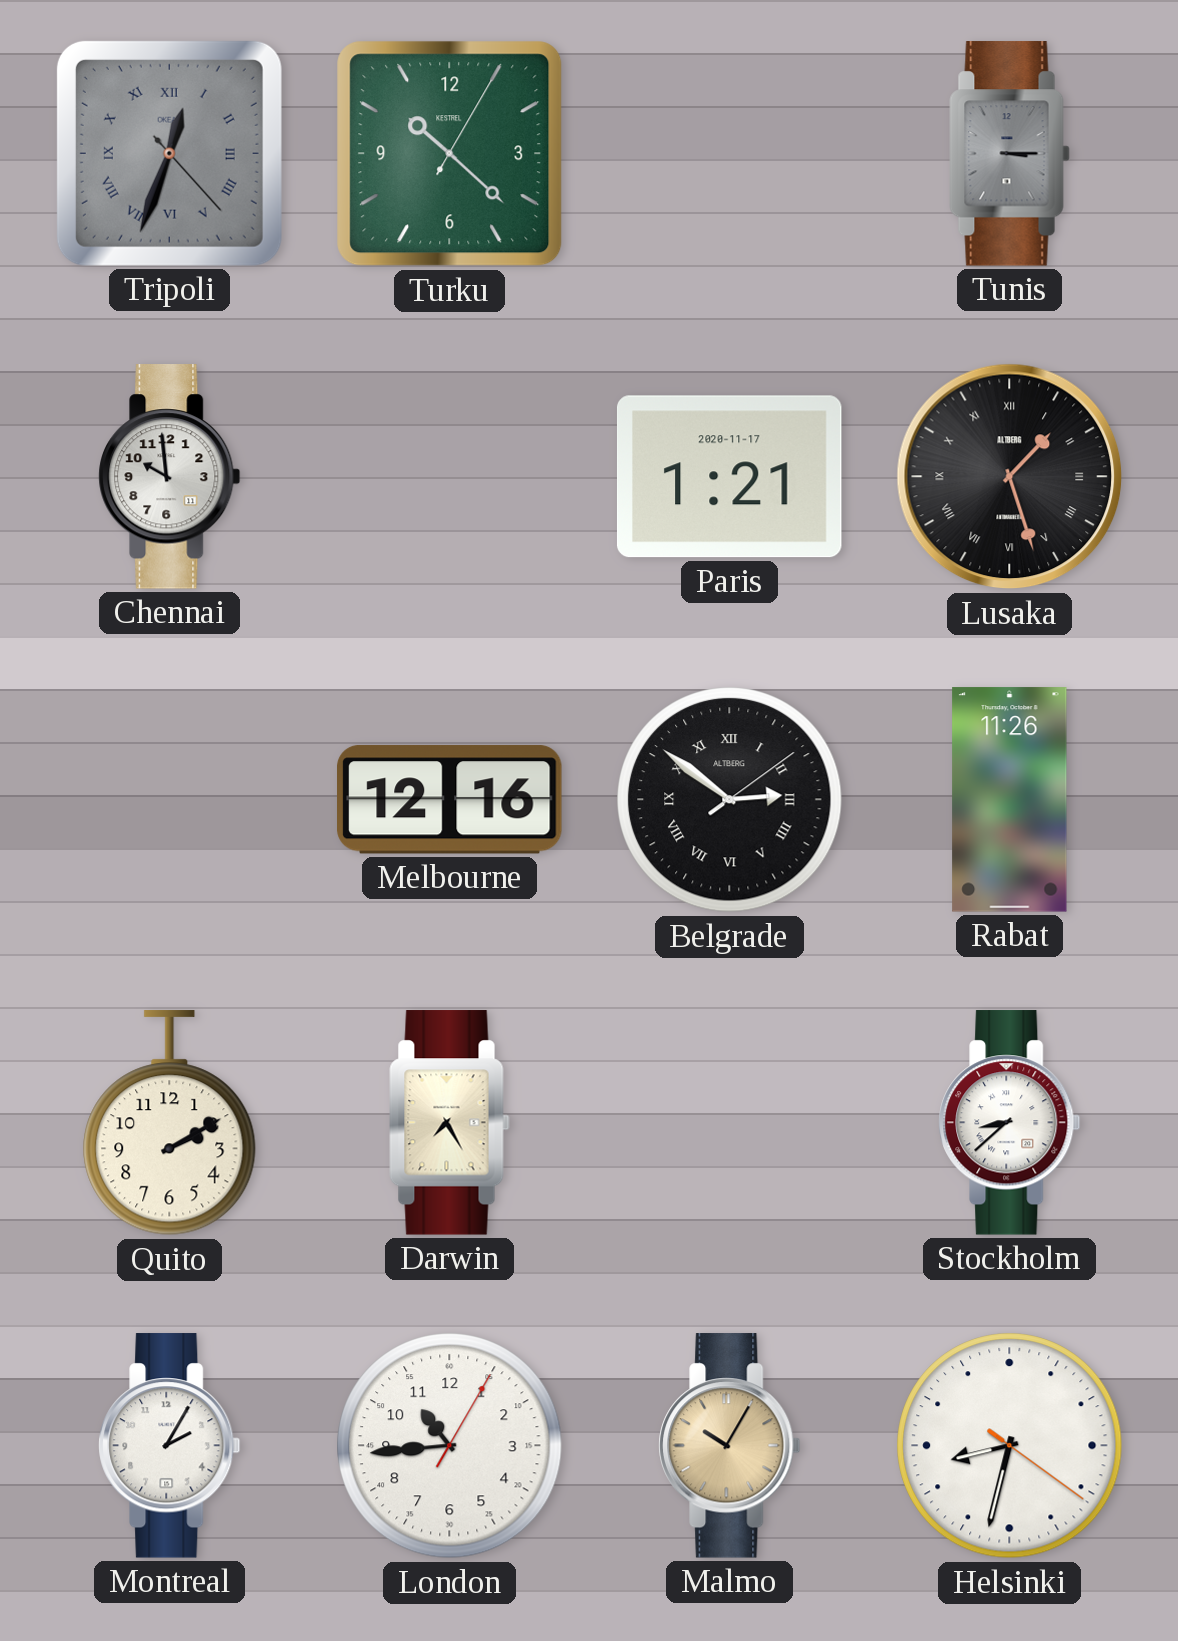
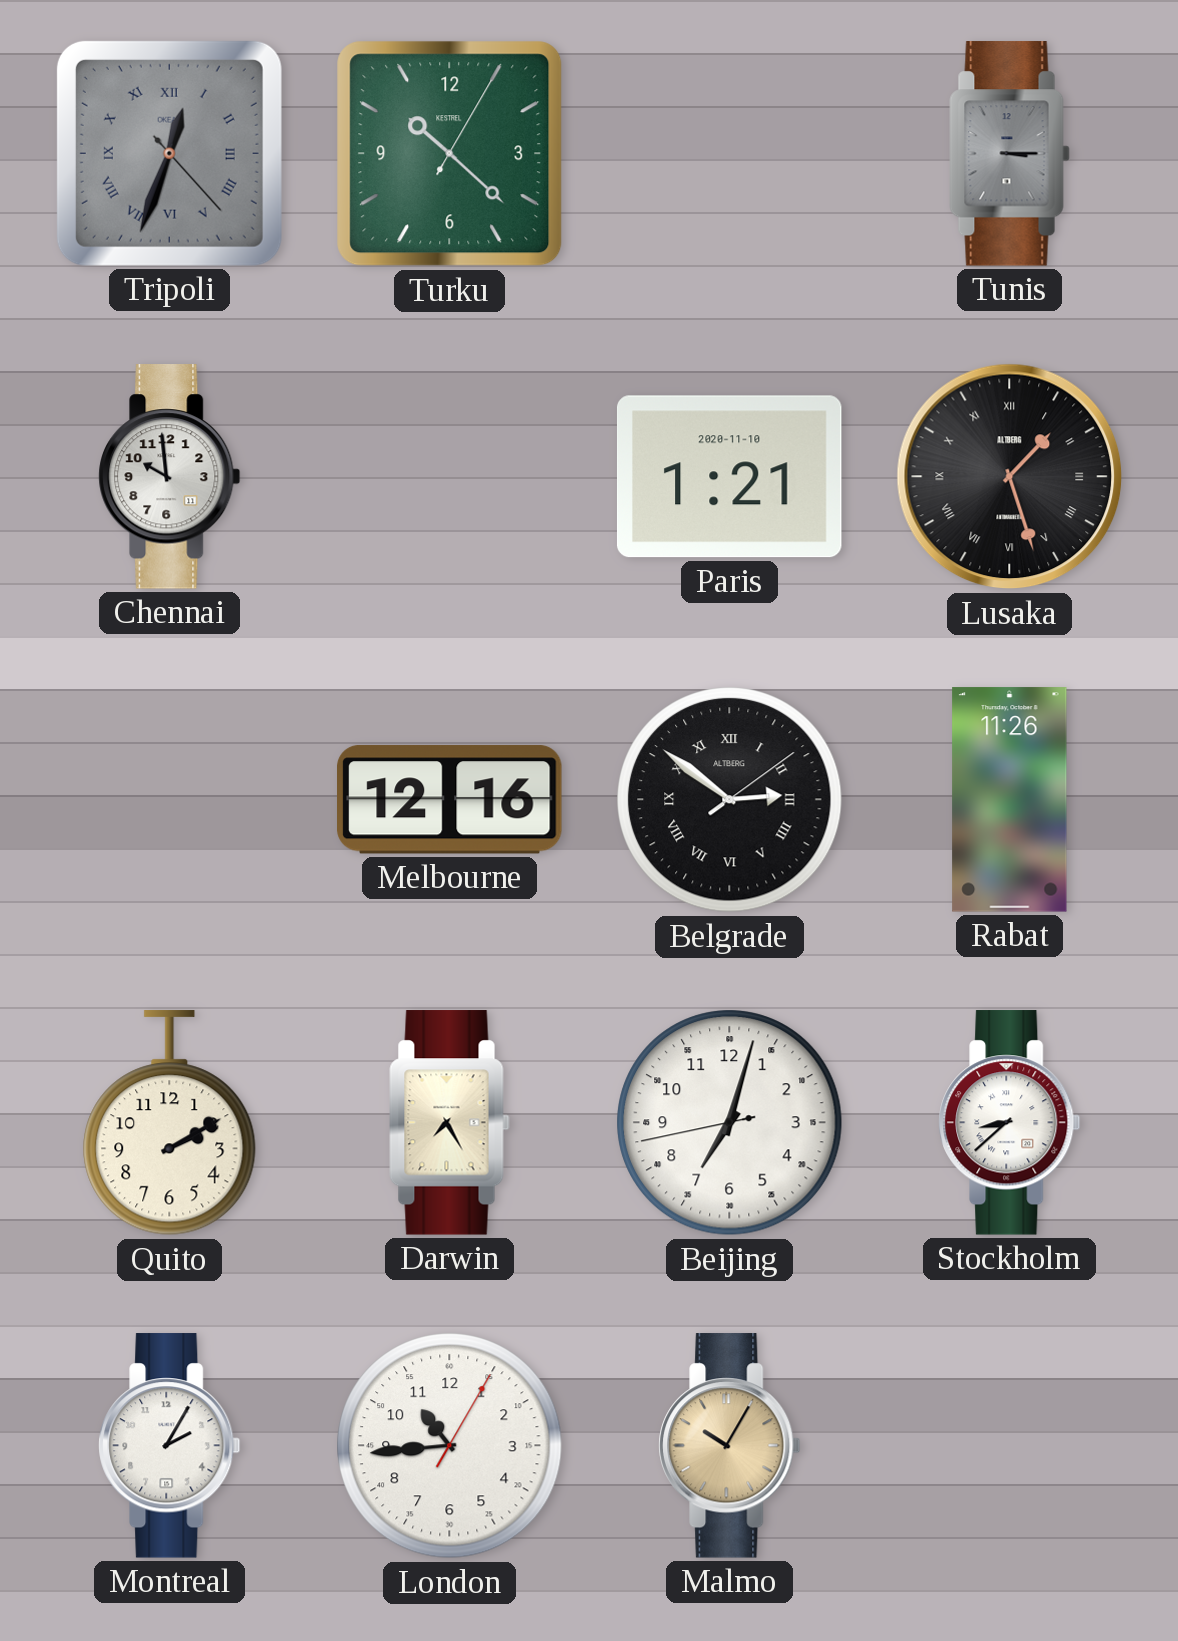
Paris date: 2020-11-17 -> 2020-11-10
Beijing: none -> 7:02
Helsinki: 8:32 -> none
